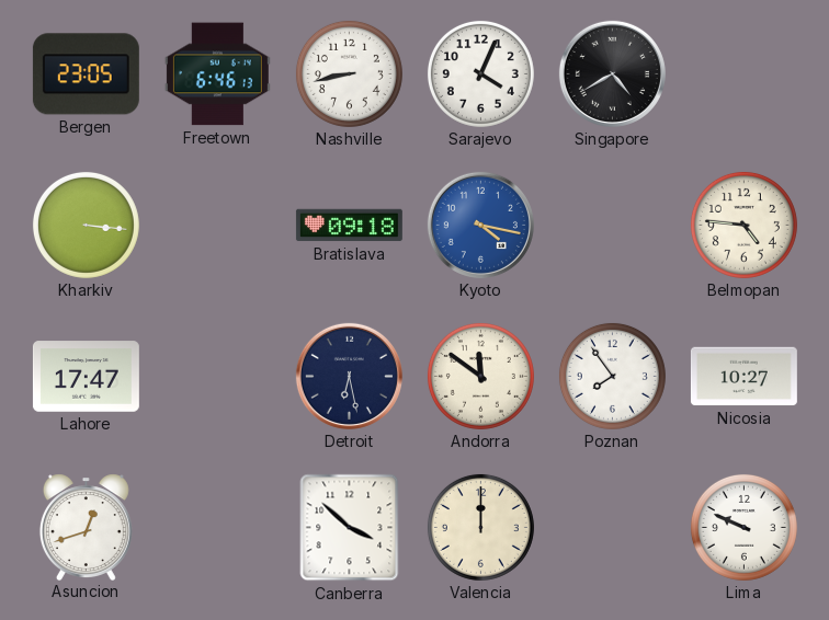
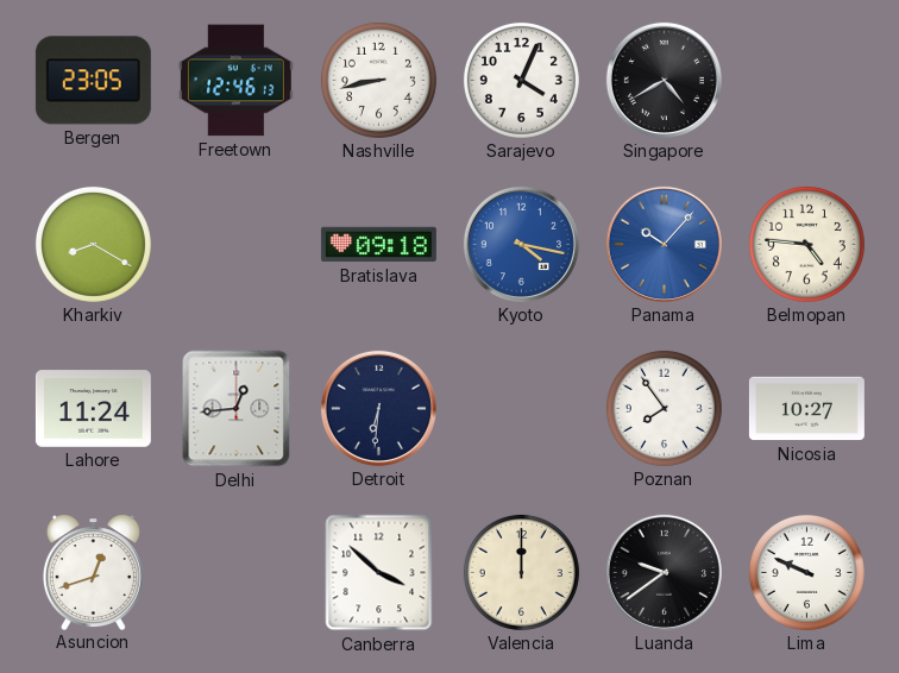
Freetown: 6:46 -> 12:46
Kharkiv: 3:16 -> 8:20
Panama: none -> 10:07
Lahore: 17:47 -> 11:24
Delhi: none -> 12:44
Detroit: 6:28 -> 6:31
Andorra: 11:51 -> none
Luanda: none -> 9:39
